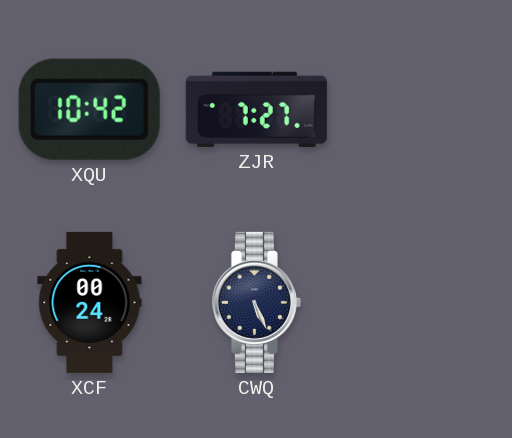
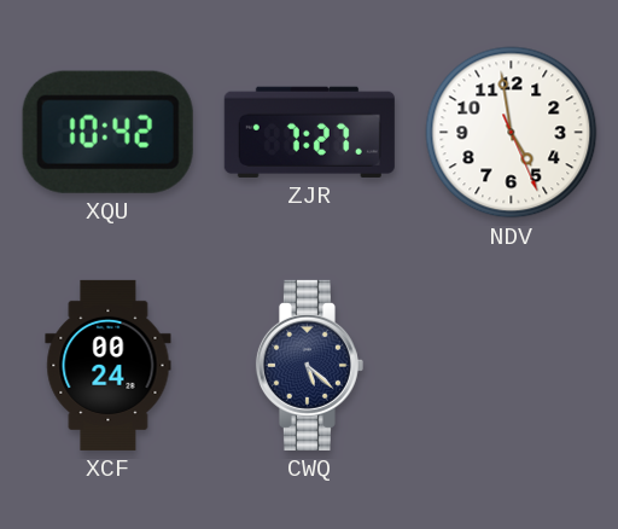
NDV: none -> 4:58
CWQ: 5:26 -> 5:22
